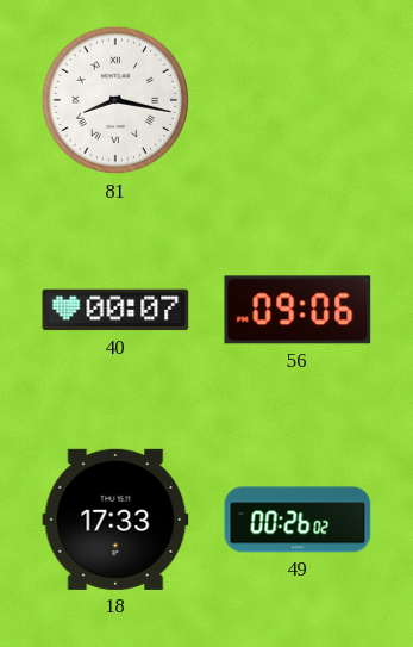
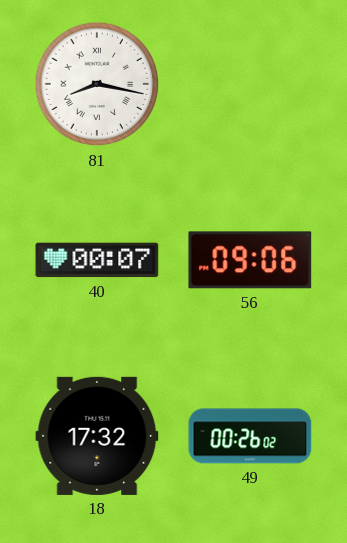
18: 17:33 -> 17:32
